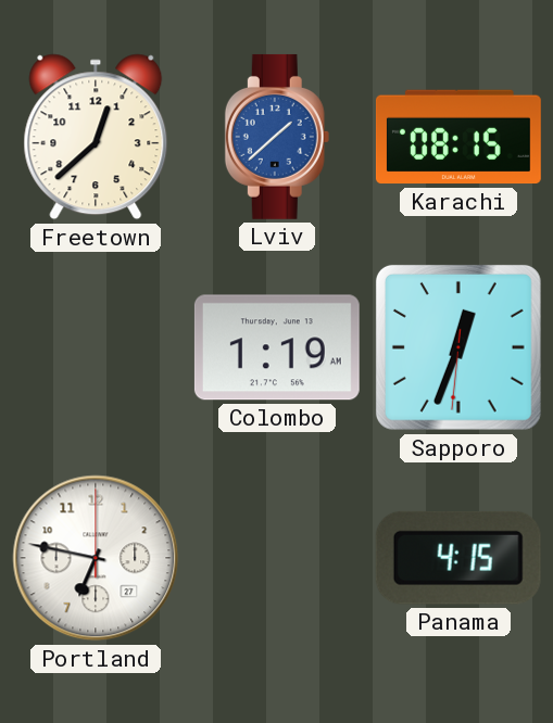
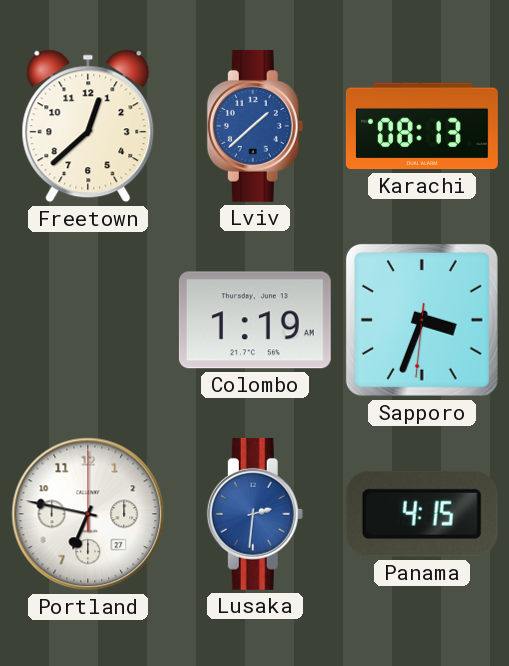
Karachi: 08:15 -> 08:13
Sapporo: 12:33 -> 3:33
Lusaka: none -> 2:31
